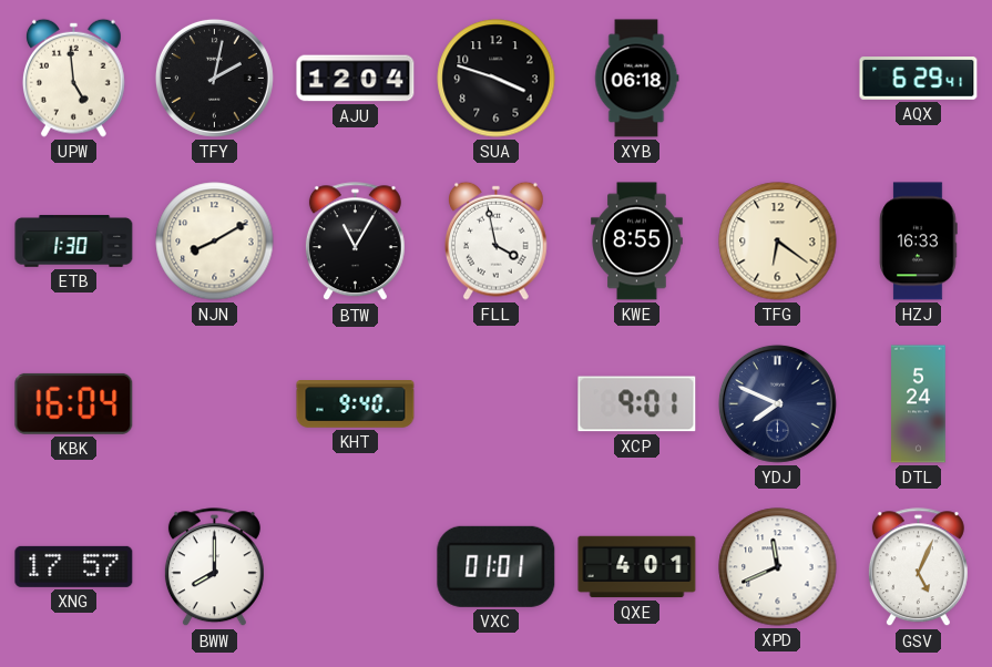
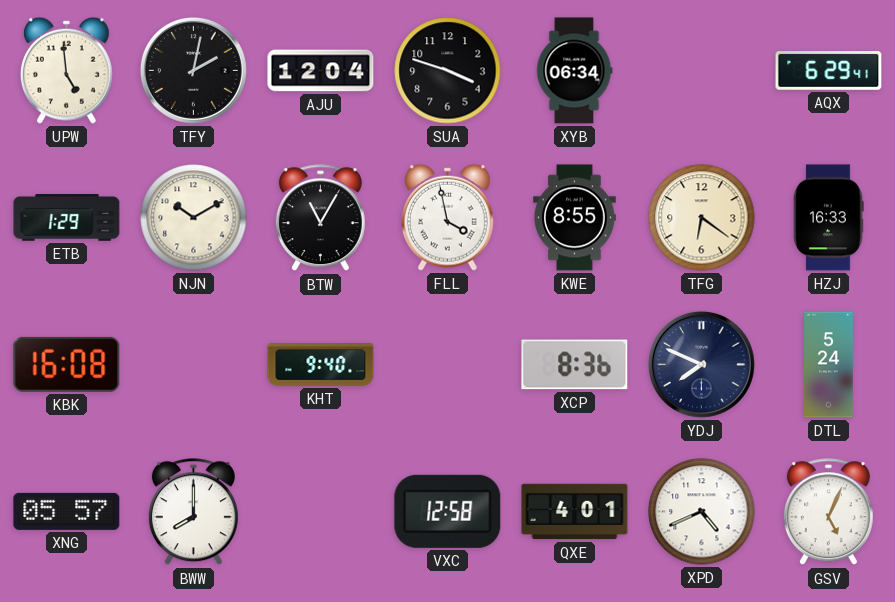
XYB: 06:18 -> 06:34
ETB: 1:30 -> 1:29
NJN: 8:10 -> 10:10
KBK: 16:04 -> 16:08
XCP: 9:01 -> 8:36
XNG: 17:57 -> 05:57
VXC: 01:01 -> 12:58
XPD: 11:41 -> 4:41
